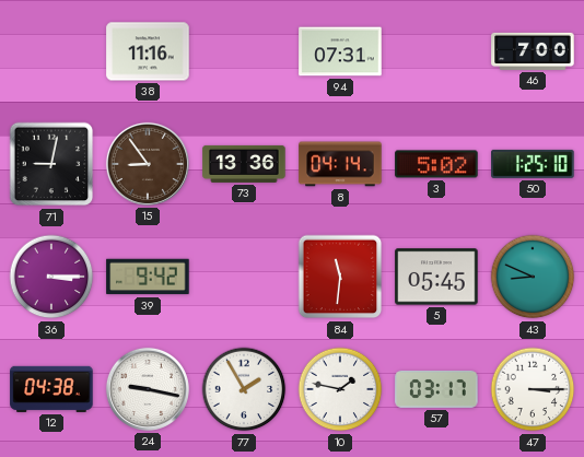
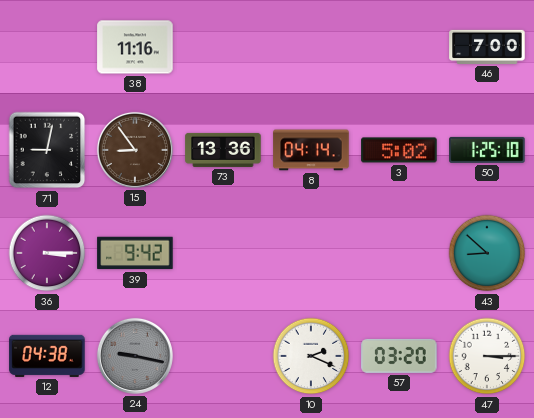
94: 07:31 -> none
84: 11:31 -> none
5: 05:45 -> none
43: 8:49 -> 8:52
24 dial: white -> grey
77: 1:55 -> none
10: 1:47 -> 2:19
57: 03:17 -> 03:20
